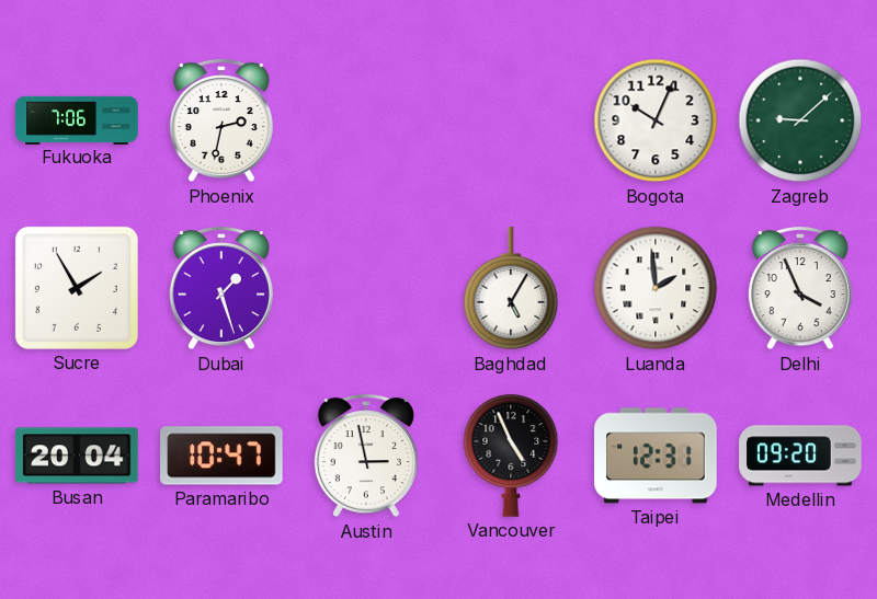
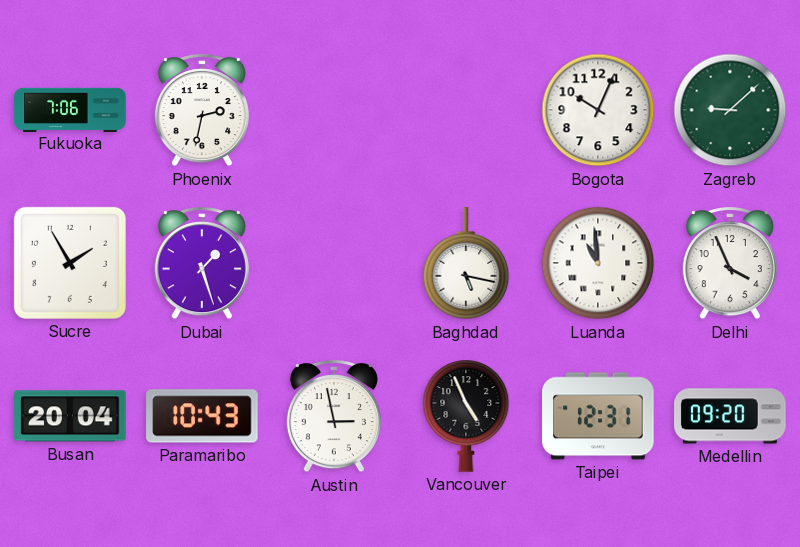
Baghdad: 5:05 -> 5:17
Luanda: 1:59 -> 10:59
Paramaribo: 10:47 -> 10:43
